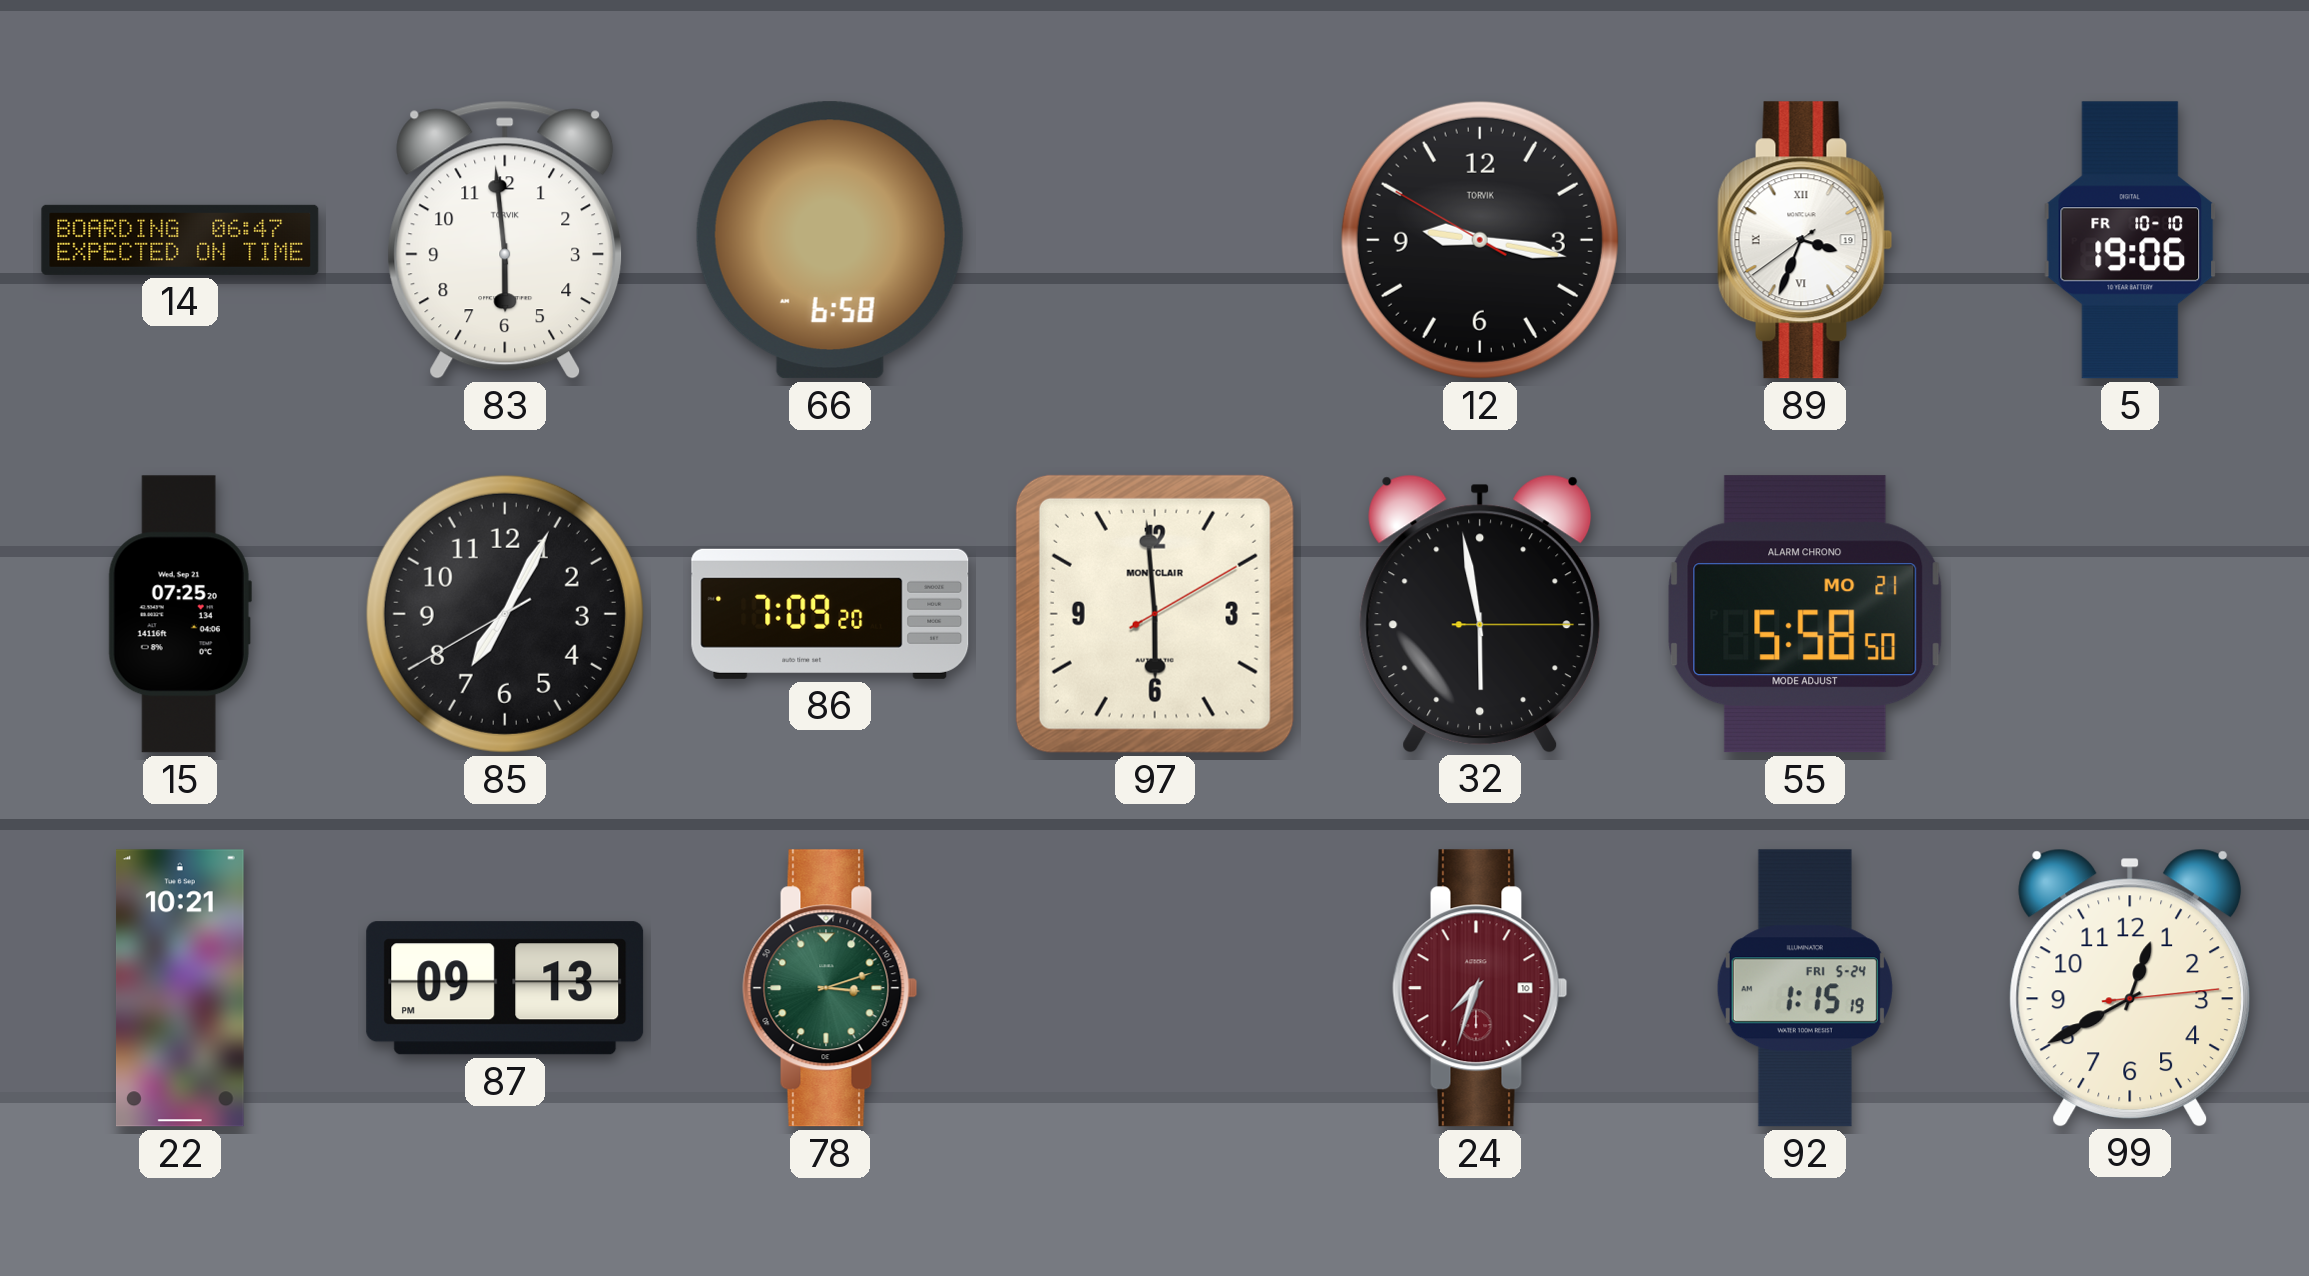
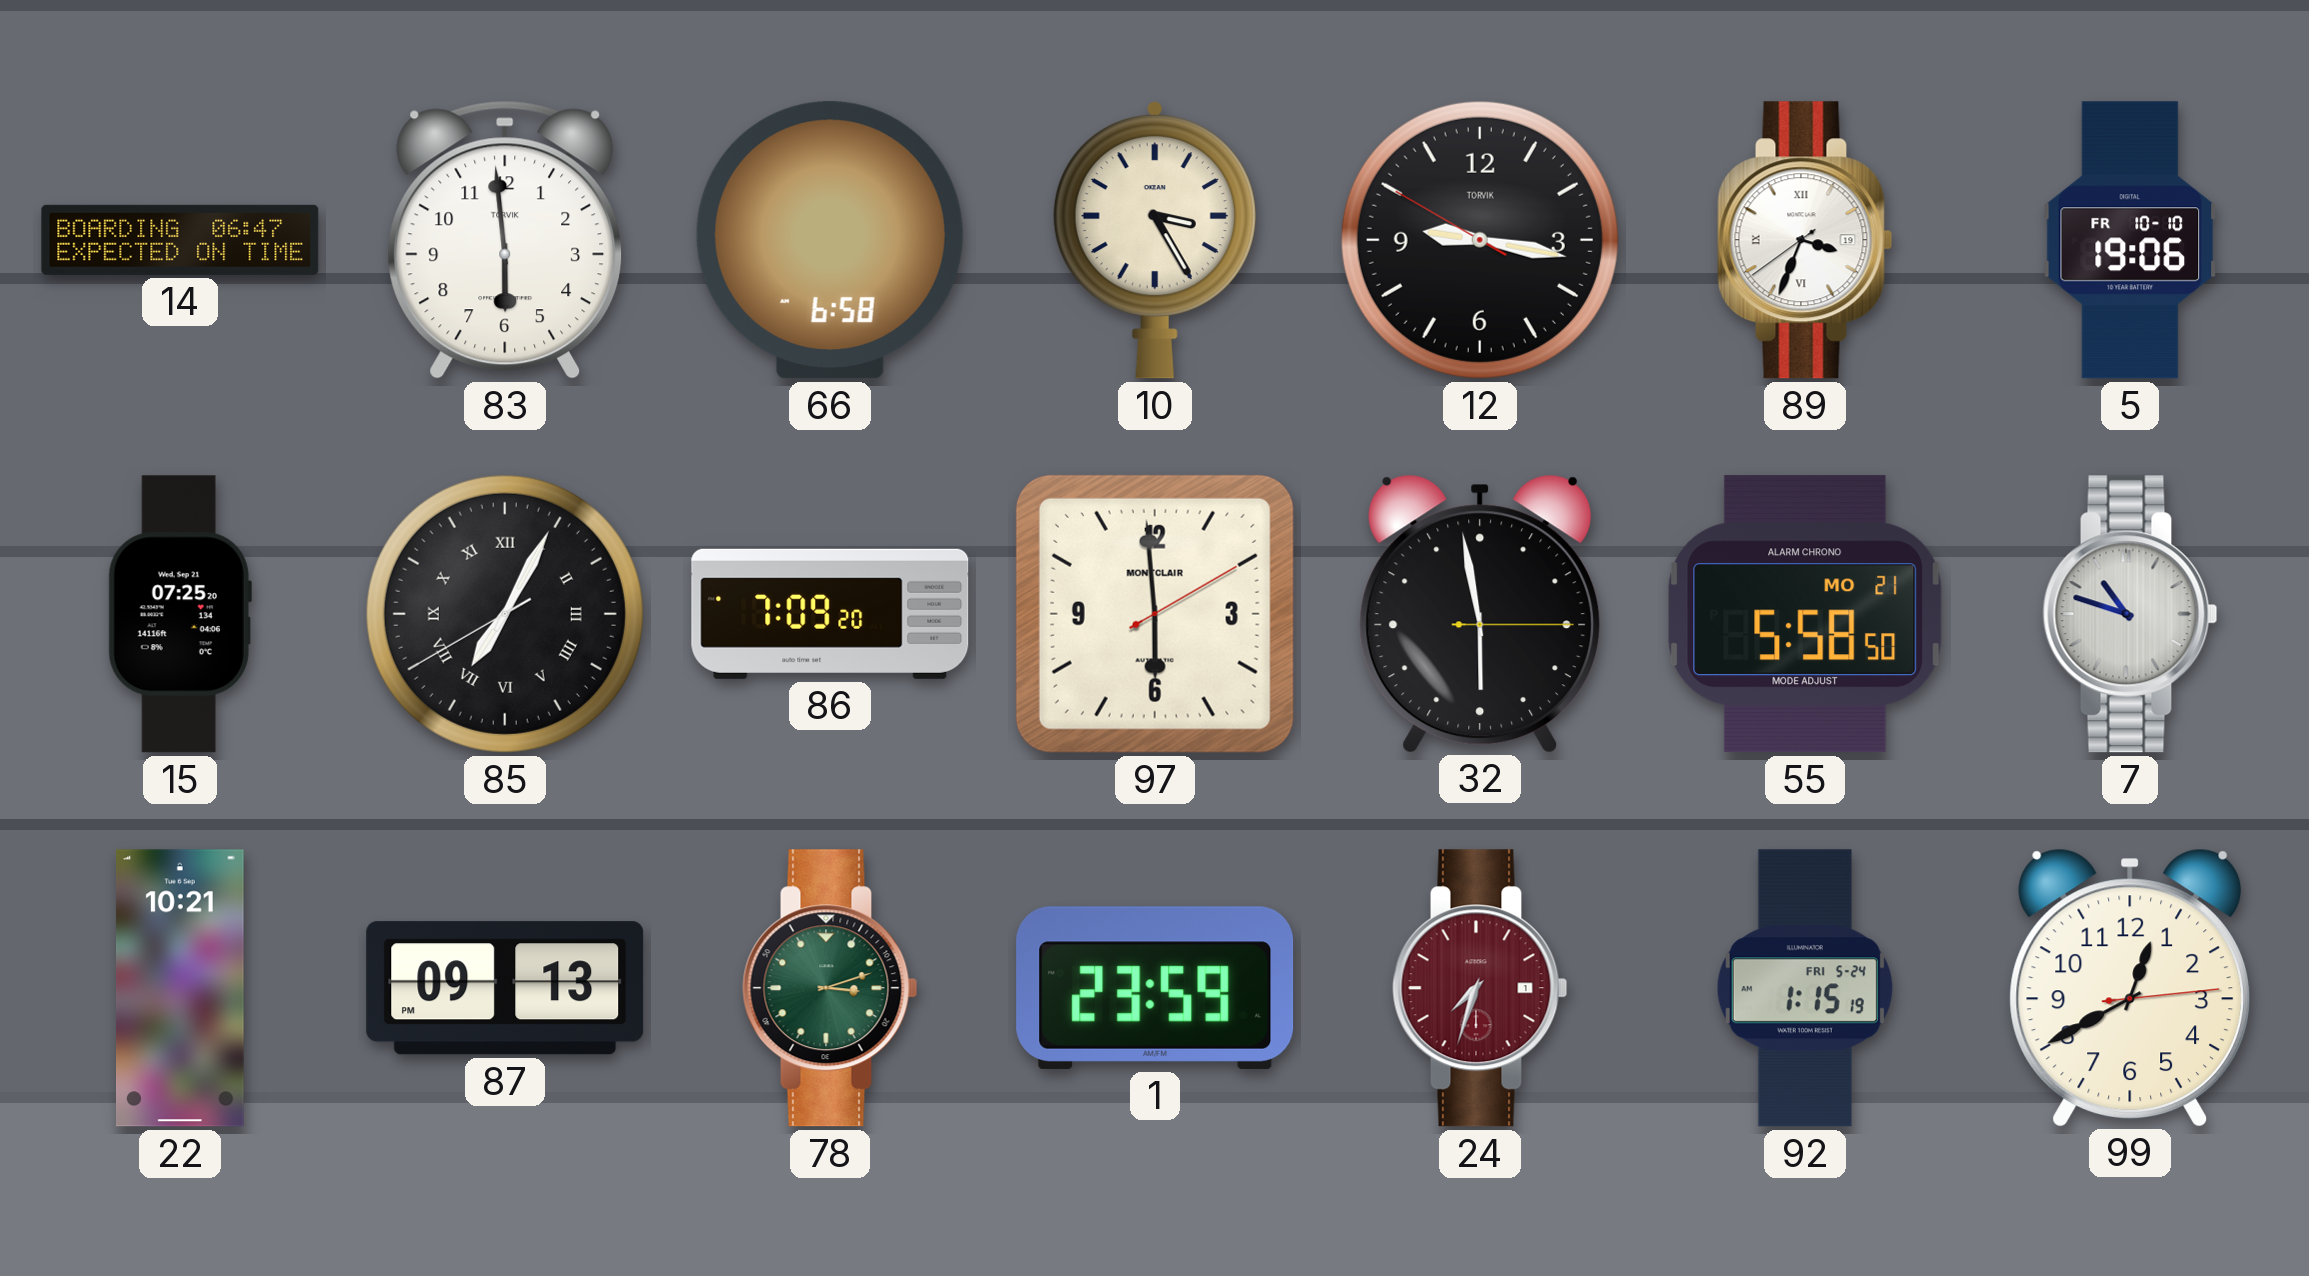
10: none -> 3:25
85 numerals: Arabic -> Roman
7: none -> 10:48
1: none -> 23:59
24 date: 10 -> 1
